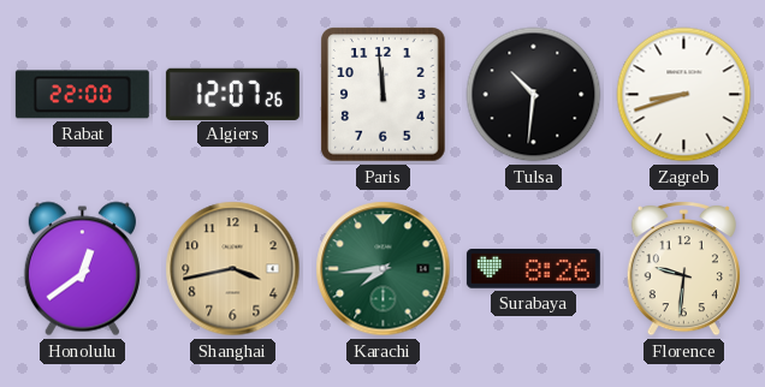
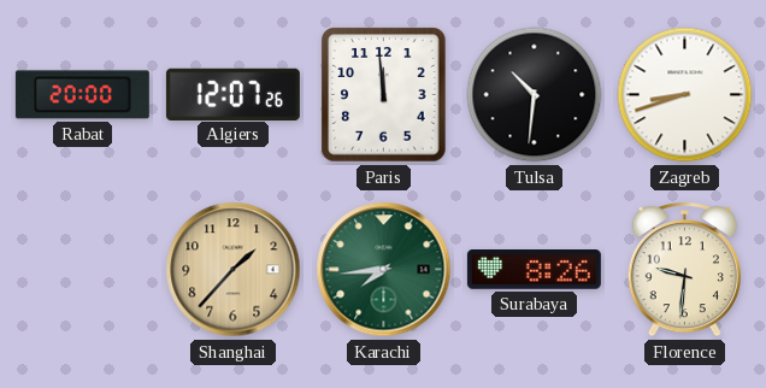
Rabat: 22:00 -> 20:00
Honolulu: 12:39 -> none
Shanghai: 3:43 -> 1:37
